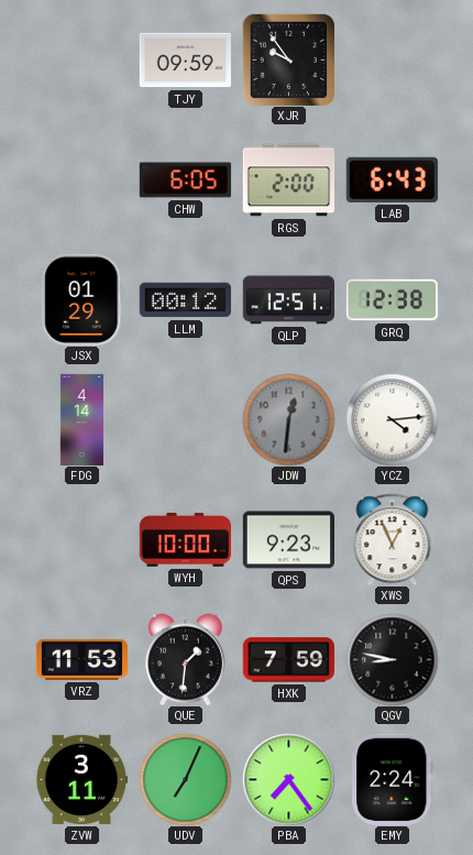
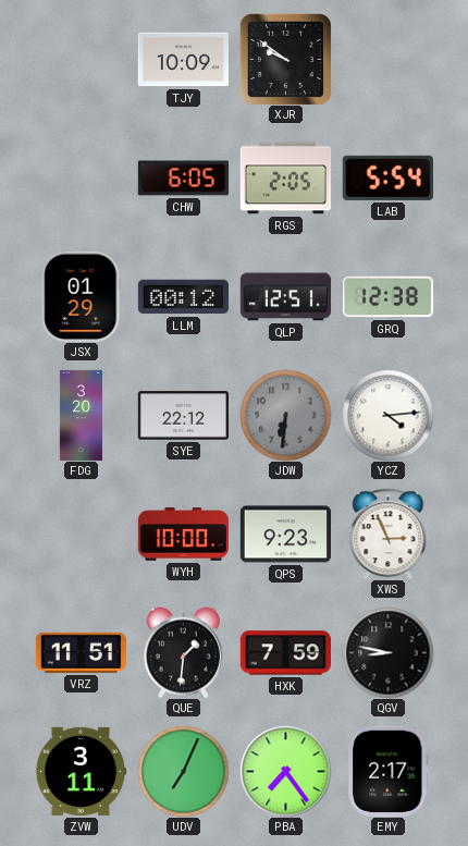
TJY: 09:59 -> 10:09
XJR: 9:54 -> 9:51
RGS: 2:00 -> 2:05
LAB: 6:43 -> 5:54
FDG: 4:14 -> 3:20
SYE: none -> 22:12
JDW: 12:31 -> 6:31
XWS: 12:56 -> 2:56
VRZ: 11:53 -> 11:51
EMY: 2:24 -> 2:17
